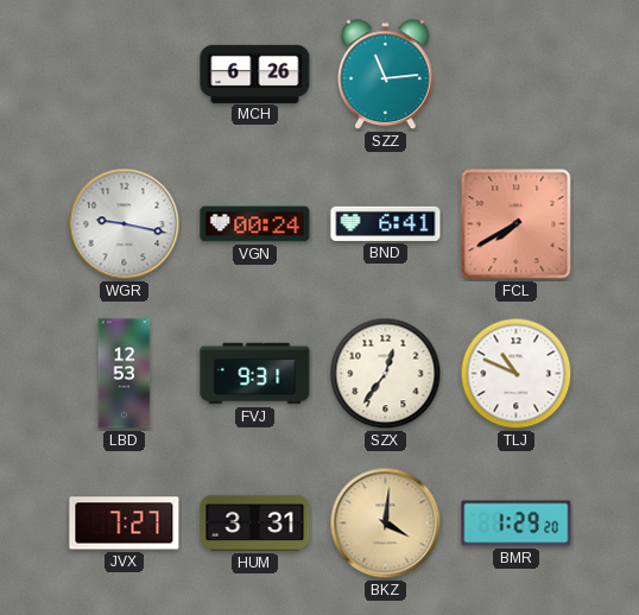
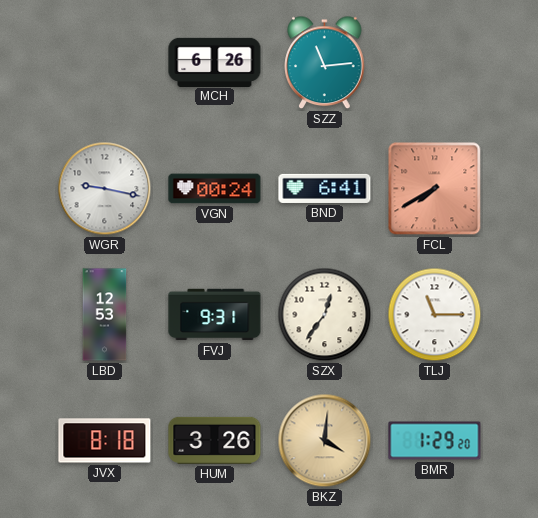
TLJ: 10:49 -> 11:15
JVX: 7:27 -> 8:18
HUM: 3:31 -> 3:26
